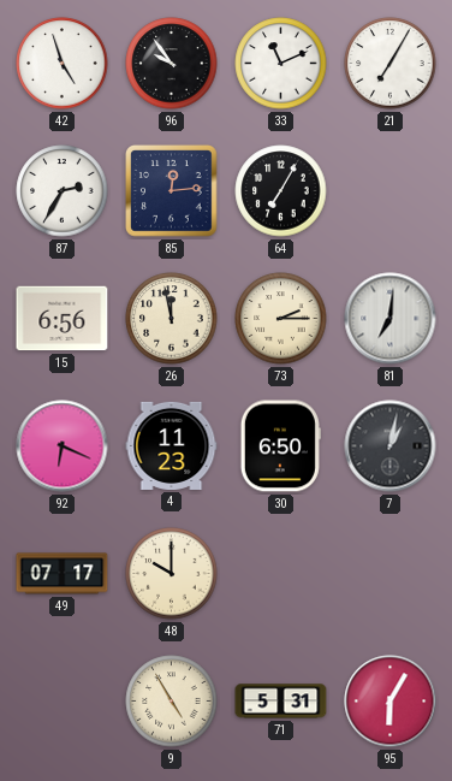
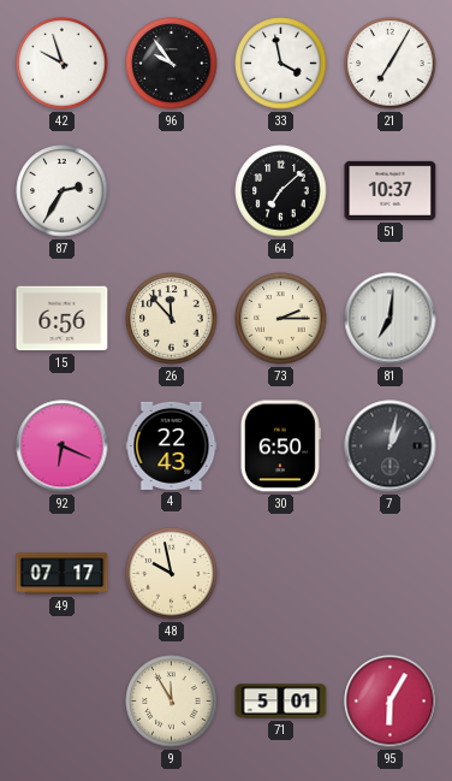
42: 4:57 -> 9:57
33: 11:11 -> 3:58
85: 12:14 -> none
64: 7:05 -> 7:08
51: none -> 10:37
26: 11:58 -> 11:53
4: 11:23 -> 22:43
48: 10:00 -> 9:58
9: 4:55 -> 11:55
71: 5:31 -> 5:01
